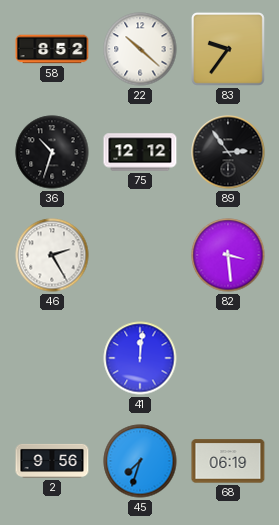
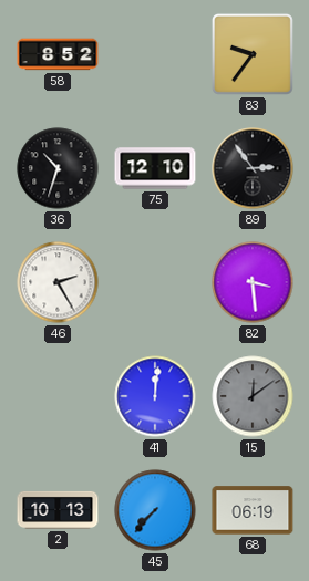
22: 10:22 -> none
75: 12:12 -> 12:10
15: none -> 12:09
2: 9:56 -> 10:13
45: 7:33 -> 7:37
